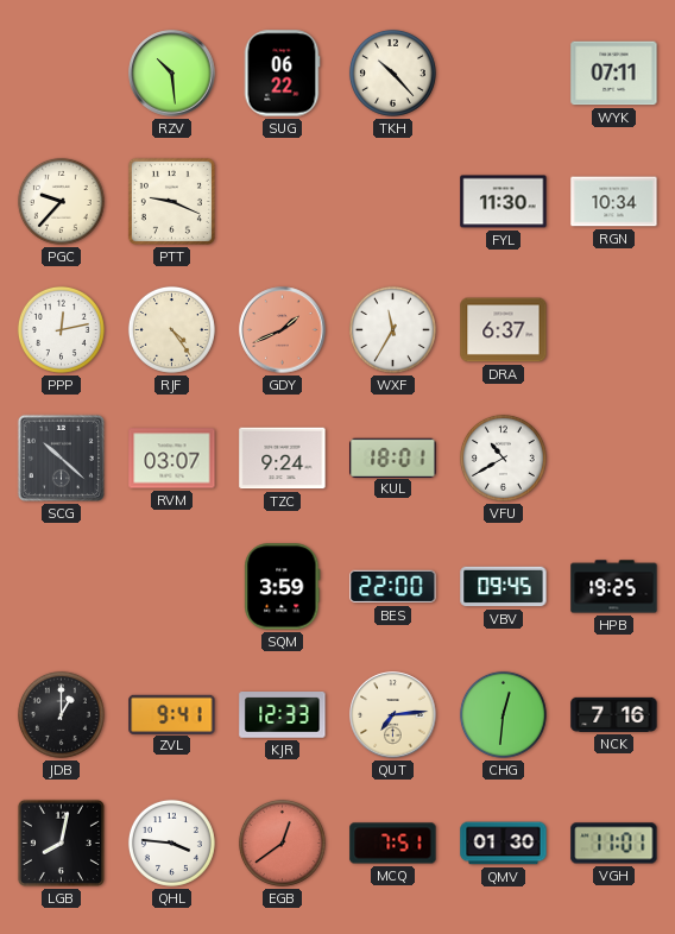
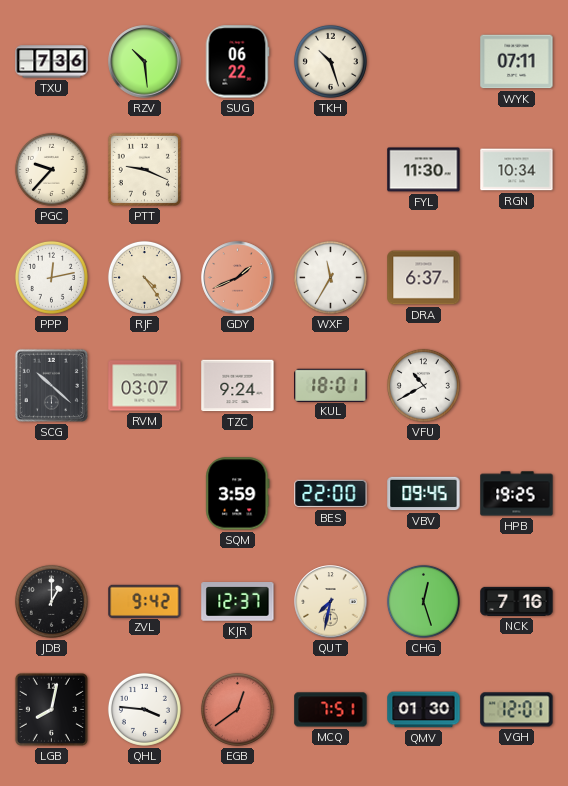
TXU: none -> 7:36
TKH: 10:23 -> 10:27
ZVL: 9:41 -> 9:42
KJR: 12:33 -> 12:37
QUT: 7:14 -> 7:32
CHG: 12:31 -> 12:27
VGH: 11:01 -> 12:01
